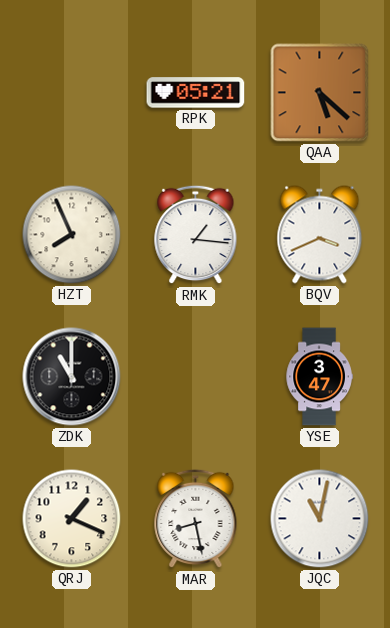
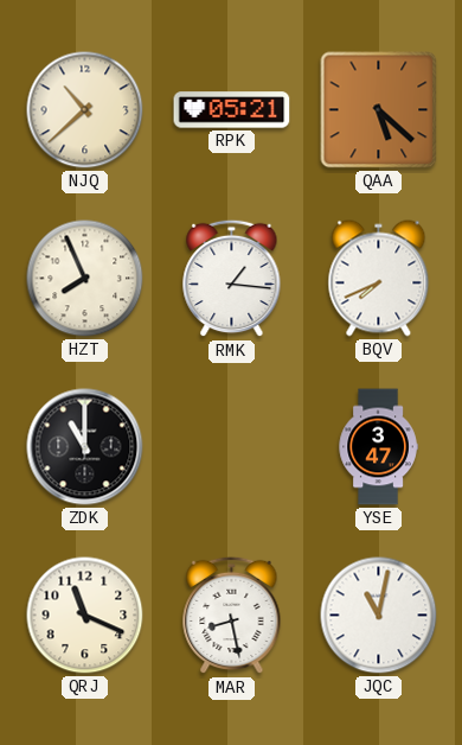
NJQ: none -> 10:38
BQV: 3:41 -> 7:41
QRJ: 1:19 -> 11:19
